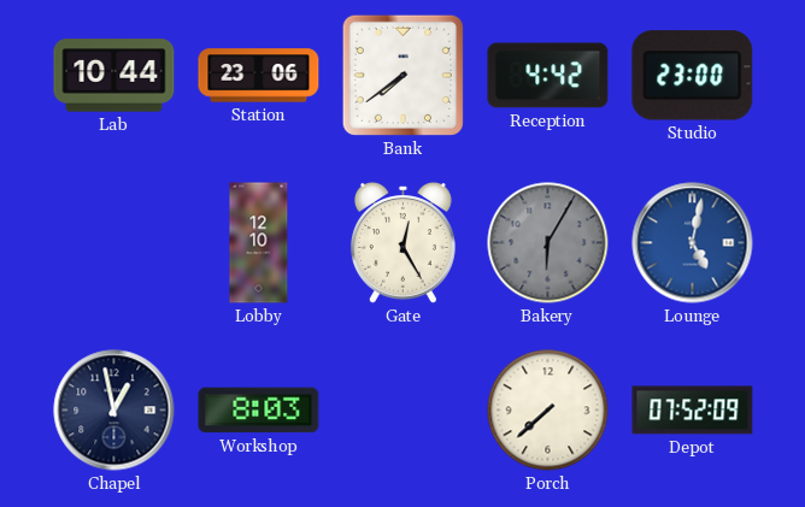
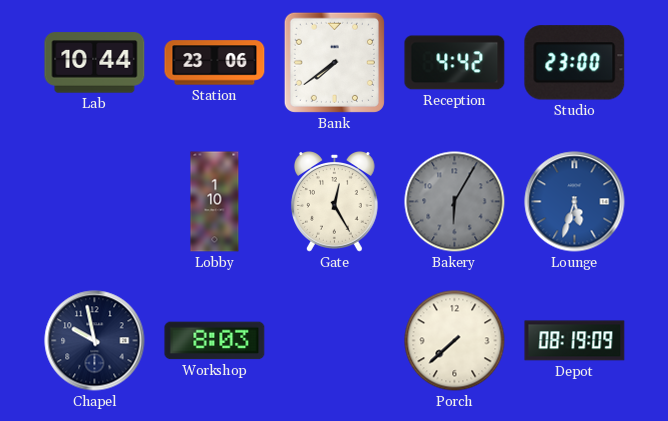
Lobby: 12:10 -> 1:10
Lounge: 5:02 -> 5:33
Chapel: 12:58 -> 9:58
Depot: 07:52 -> 08:19
